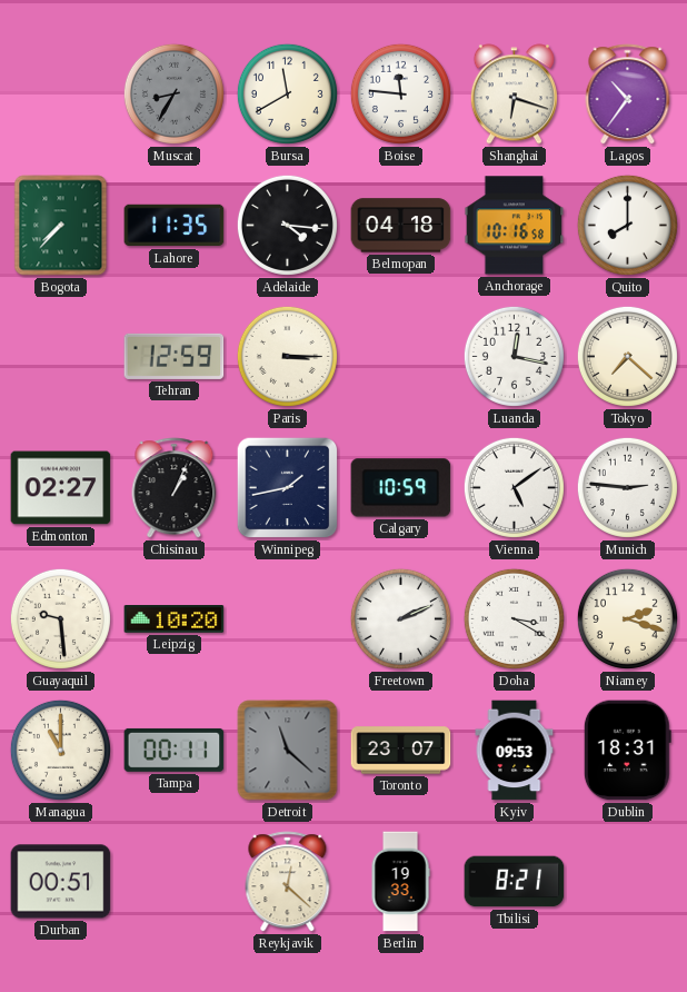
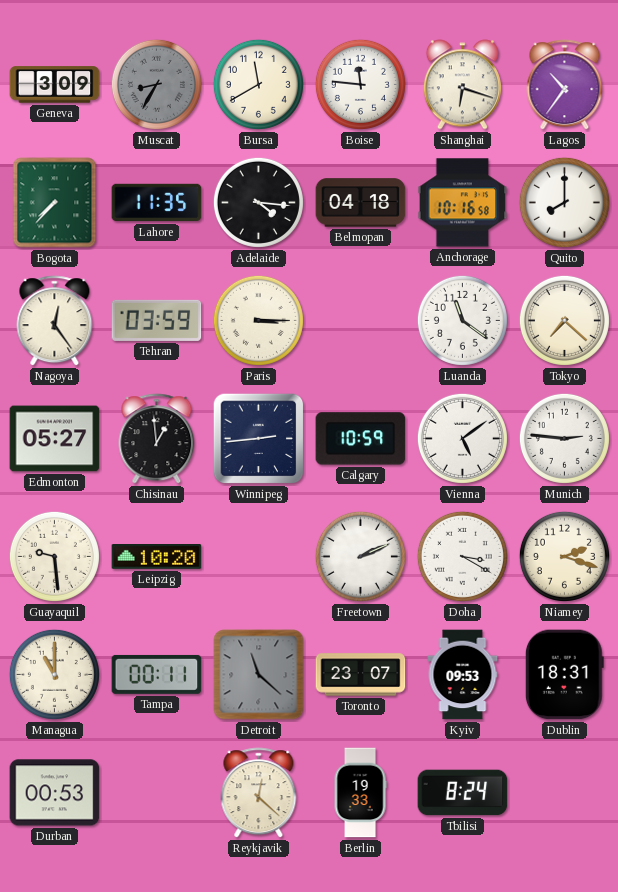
Geneva: none -> 3:09
Nagoya: none -> 12:24
Tehran: 12:59 -> 03:59
Luanda: 12:17 -> 11:21
Edmonton: 02:27 -> 05:27
Chisinau: 1:04 -> 12:59
Winnipeg: 1:43 -> 2:44
Durban: 00:51 -> 00:53
Tbilisi: 8:21 -> 8:24
